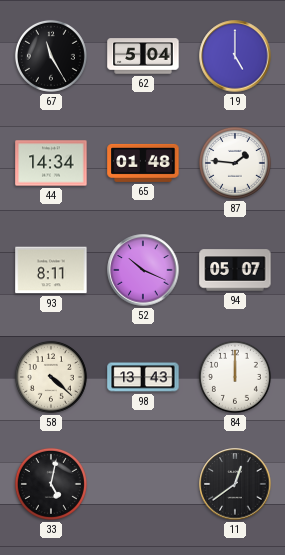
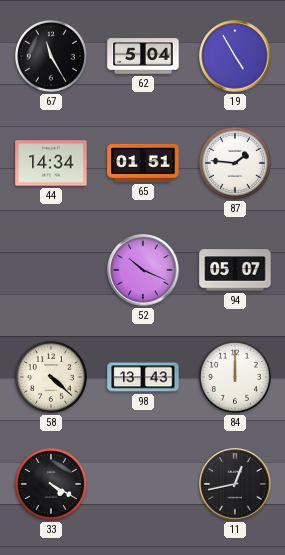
19: 5:00 -> 4:55
65: 01:48 -> 01:51
93: 8:11 -> none
33: 5:02 -> 4:20
11: 12:39 -> 12:43
